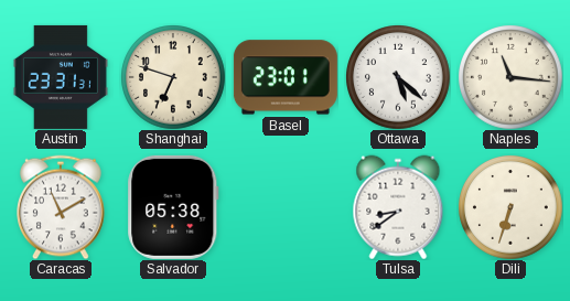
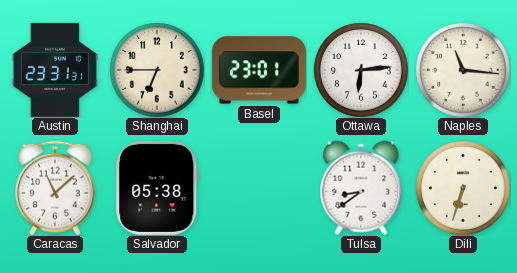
Shanghai: 6:48 -> 6:45
Ottawa: 5:22 -> 6:14
Caracas: 11:10 -> 11:08
